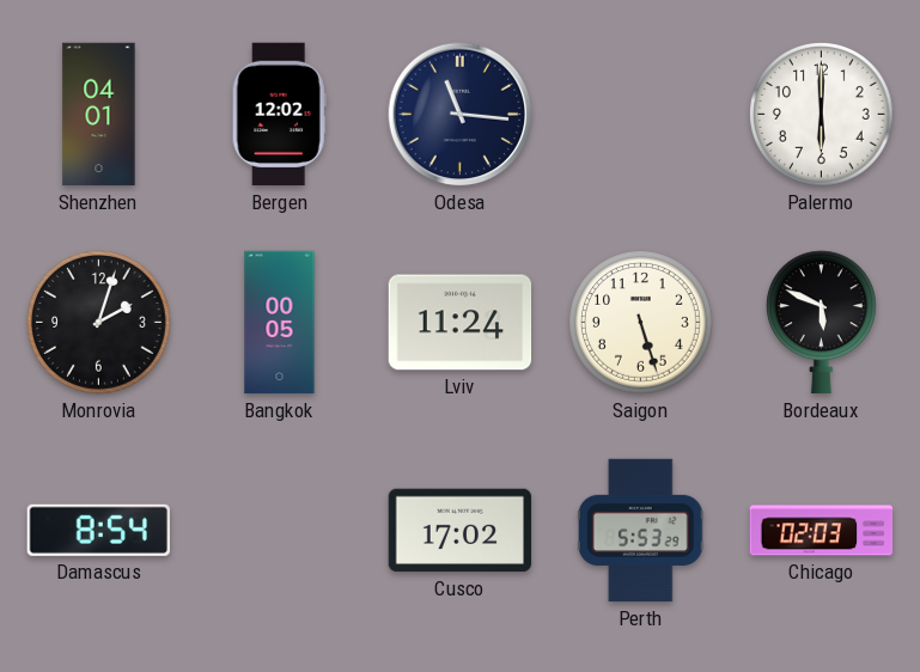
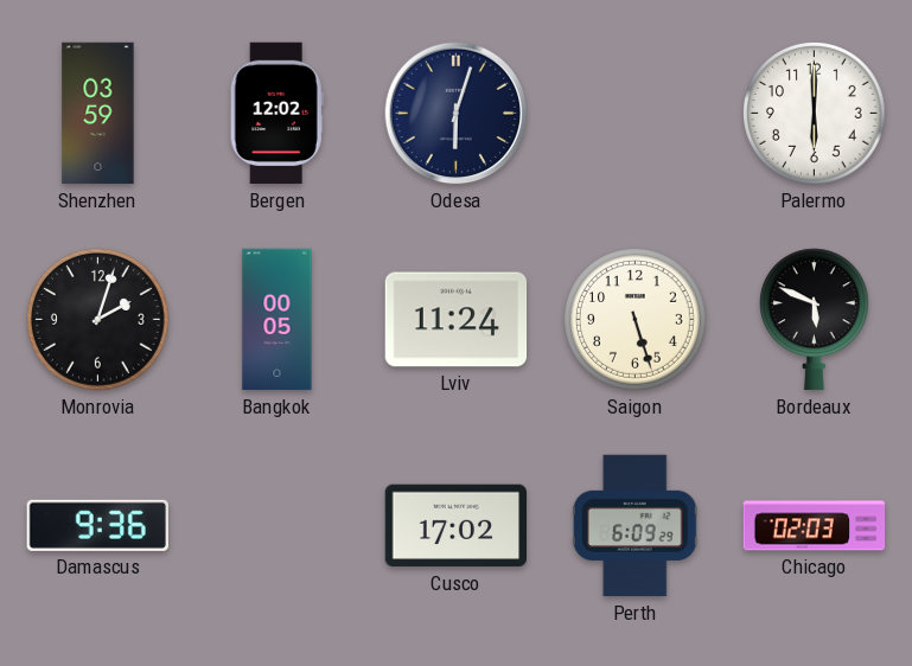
Shenzhen: 04:01 -> 03:59
Odesa: 11:16 -> 6:03
Damascus: 8:54 -> 9:36
Perth: 5:53 -> 6:09
